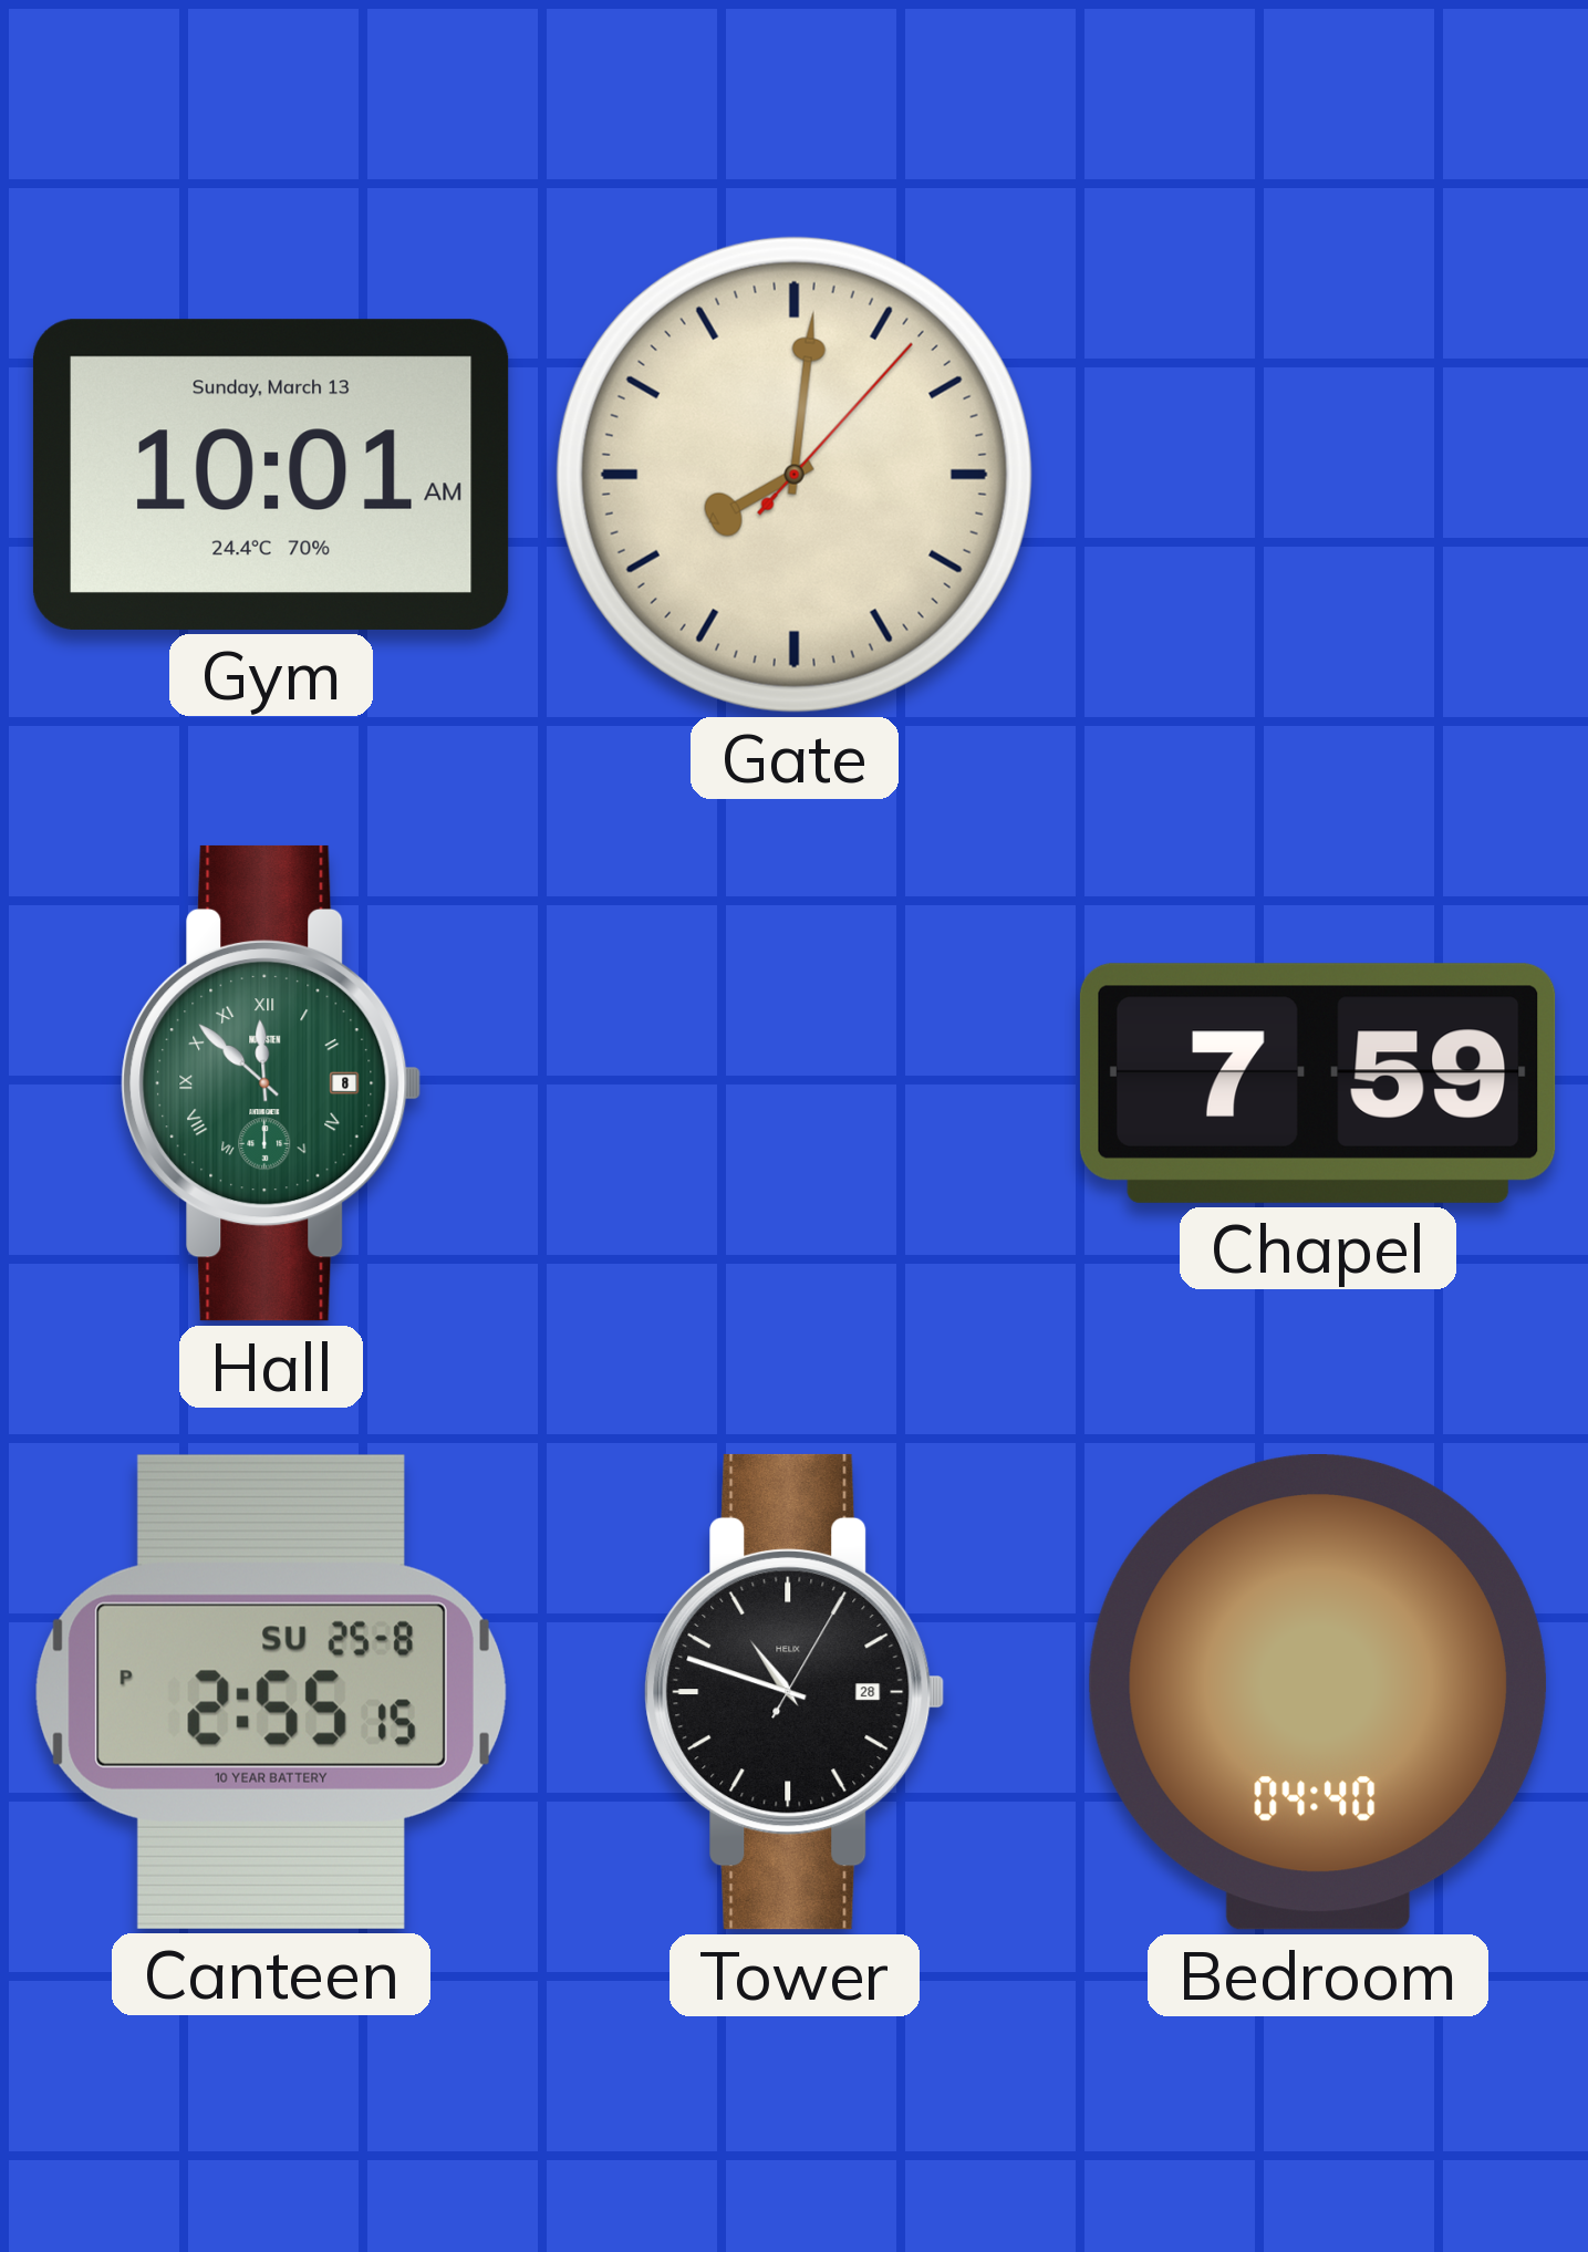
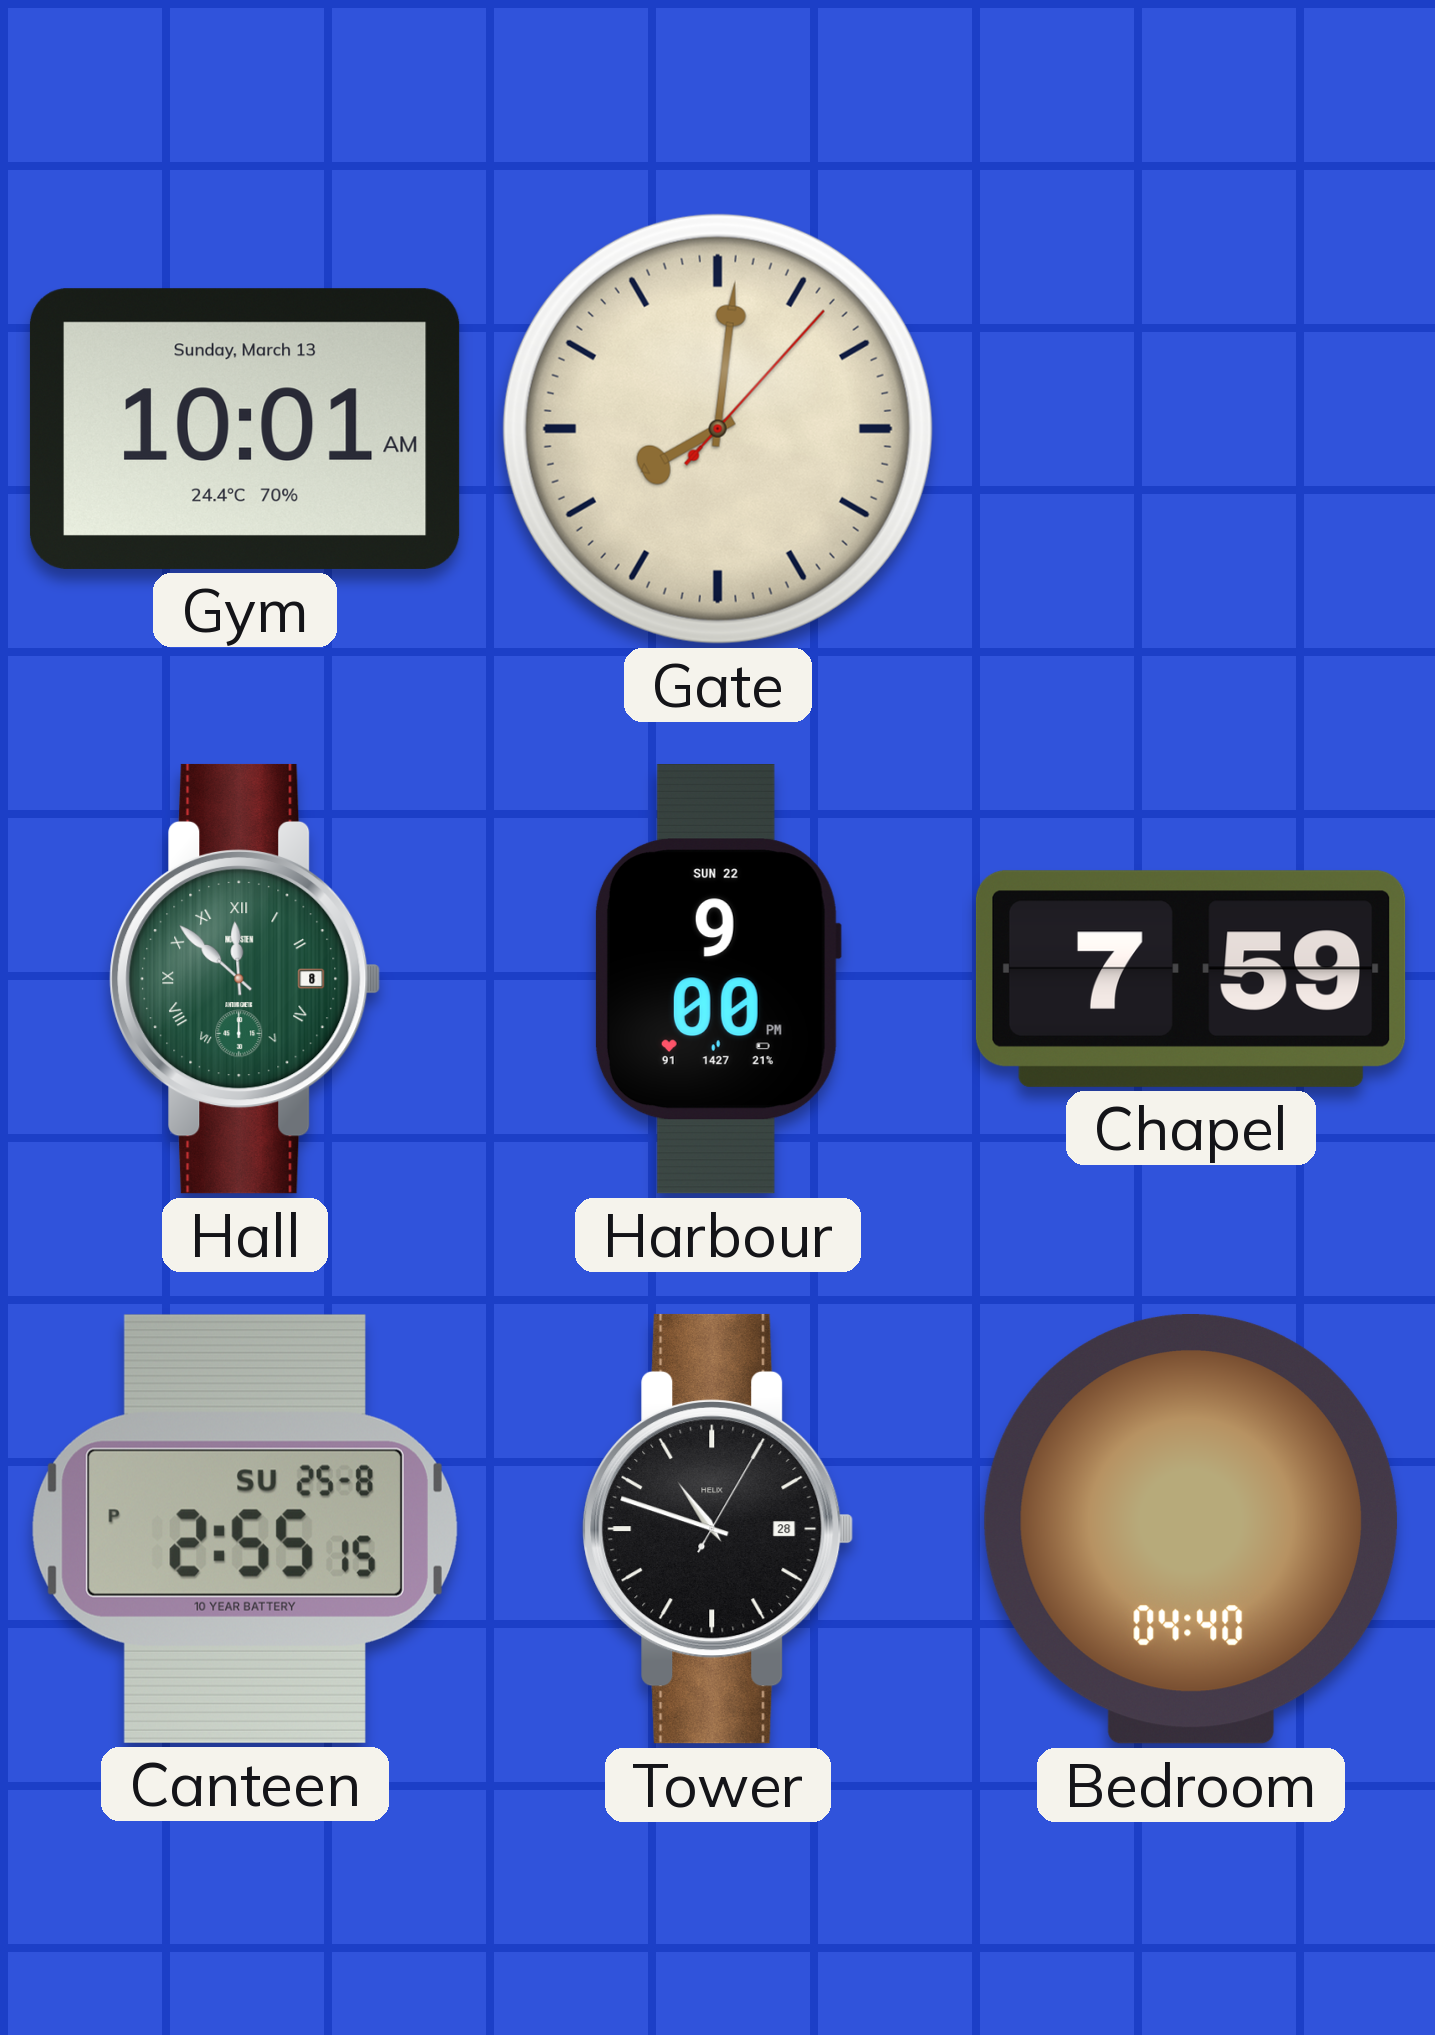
Harbour: none -> 9:00
